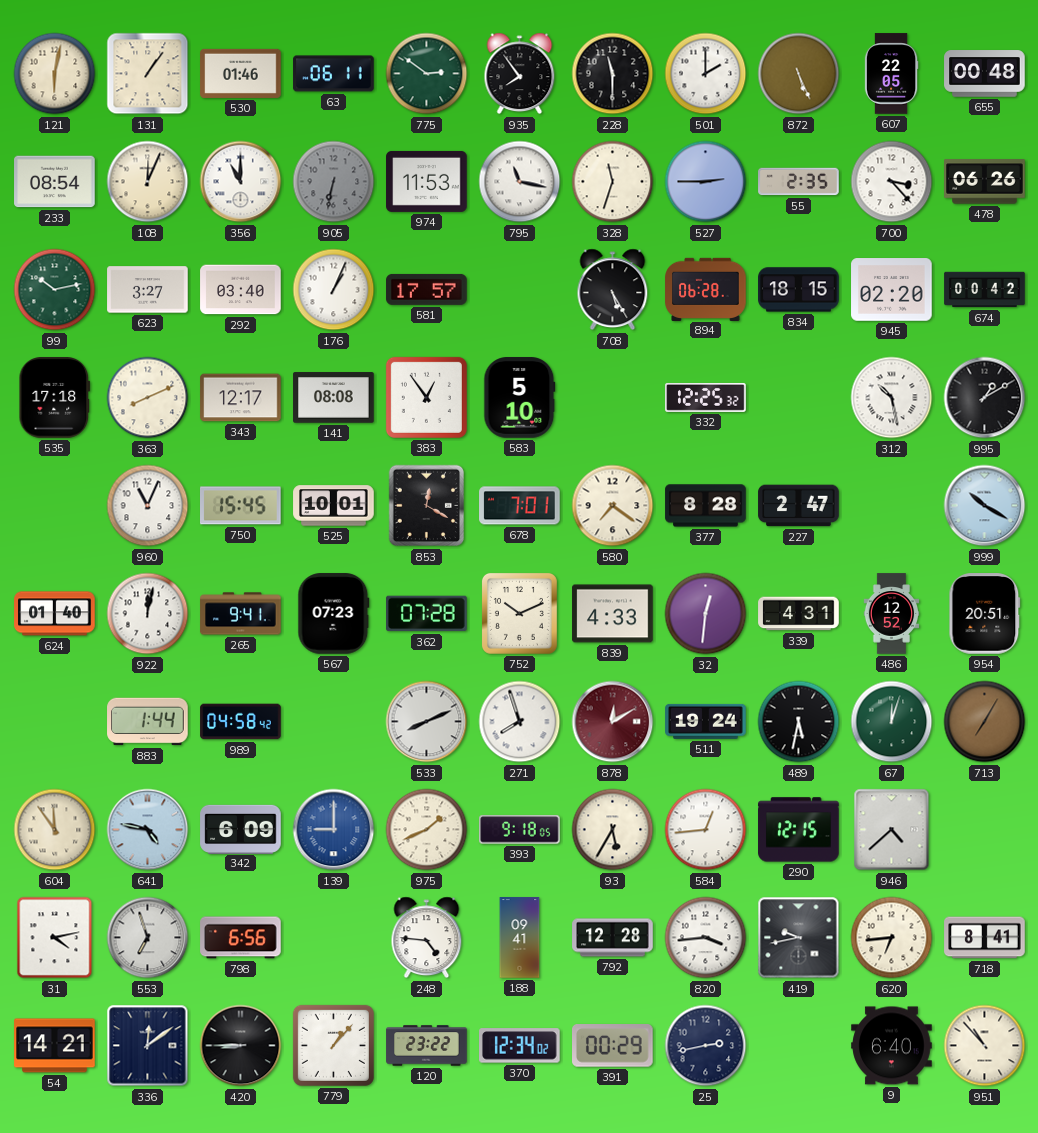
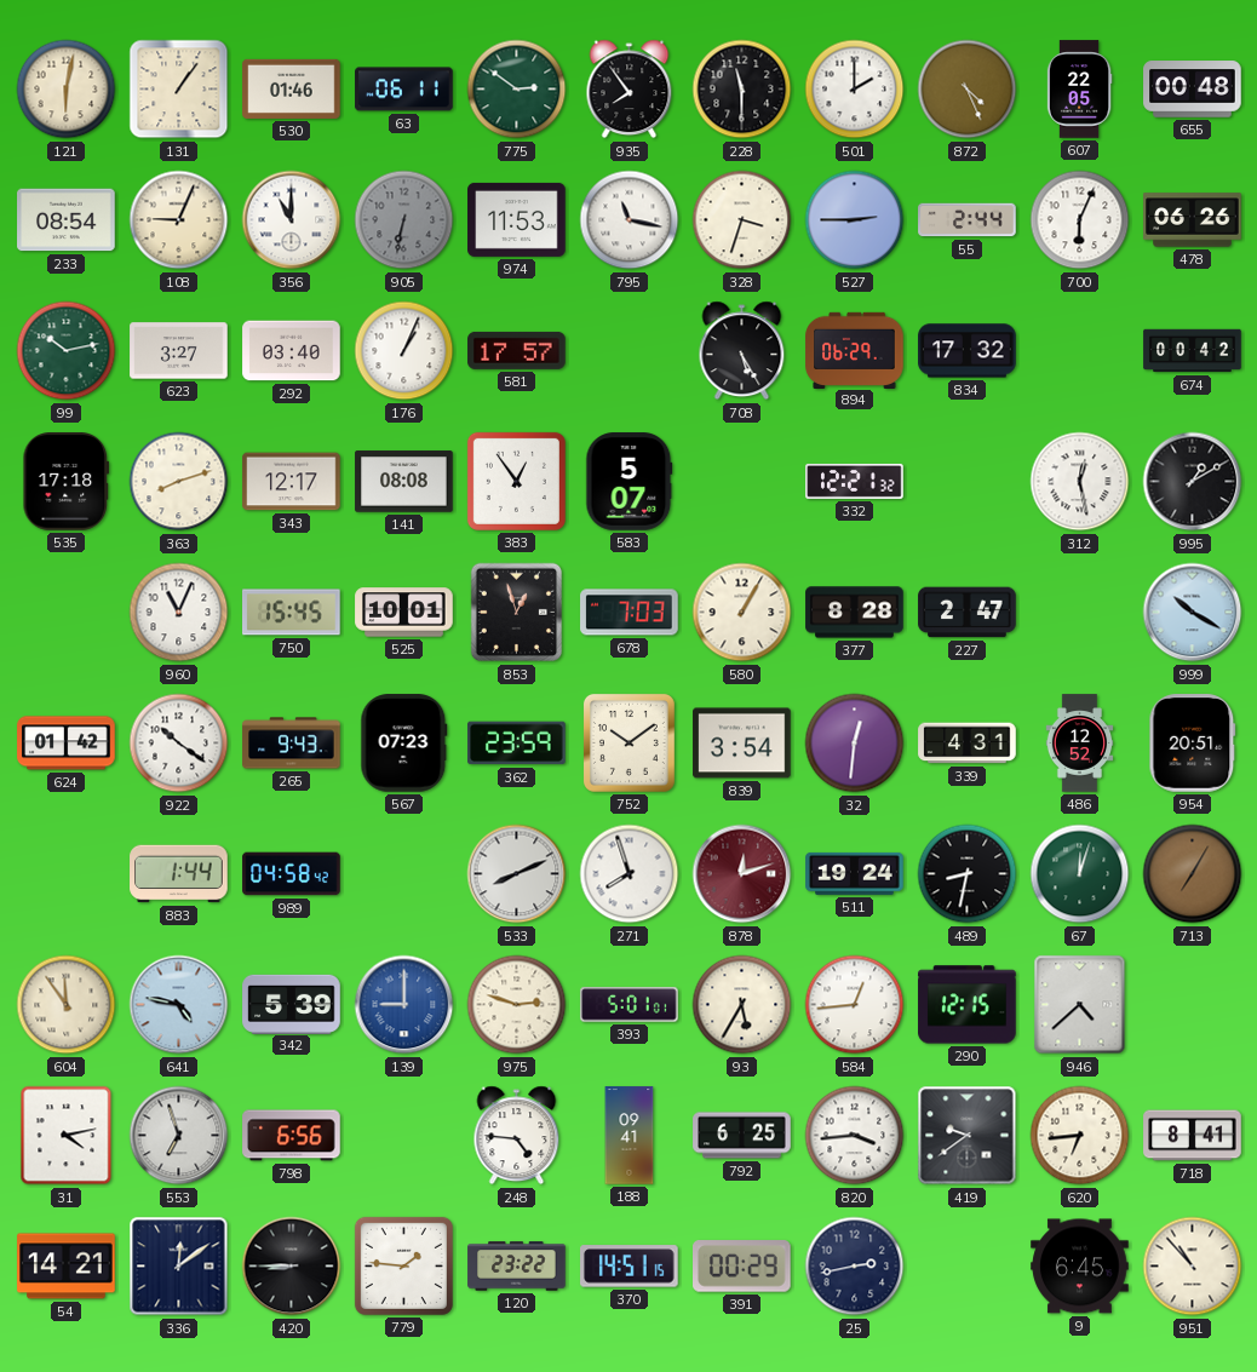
872: 5:26 -> 4:26
108: 12:04 -> 9:04
328: 11:33 -> 3:33
55: 2:35 -> 2:44
700: 3:23 -> 6:04
894: 06:28 -> 06:29
834: 18:15 -> 17:32
945: 02:20 -> none
363: 8:11 -> 8:12
583: 5:10 -> 5:07
332: 12:25 -> 12:21
312: 10:28 -> 12:28
853: 12:20 -> 12:57
678: 7:01 -> 7:03
580: 7:21 -> 1:05
624: 01:40 -> 01:42
922: 12:02 -> 10:21
265: 9:41 -> 9:43
362: 07:28 -> 23:59
752: 10:11 -> 10:09
839: 4:33 -> 3:54
878: 12:10 -> 12:12
489: 5:32 -> 8:32
342: 6:09 -> 5:39
975: 1:41 -> 2:48
393: 9:18 -> 5:01
792: 12:28 -> 6:25
419: 9:43 -> 9:39
779: 1:07 -> 1:46
370: 12:34 -> 14:51
9: 6:40 -> 6:45
